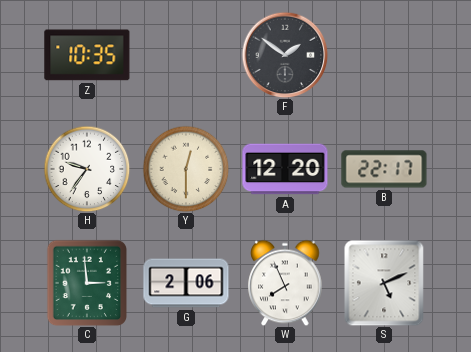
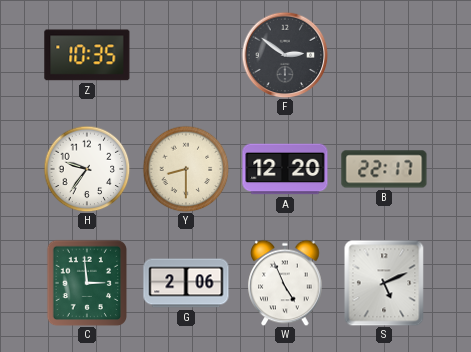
F: 1:51 -> 2:51
Y: 12:30 -> 8:30
W: 7:56 -> 4:56
